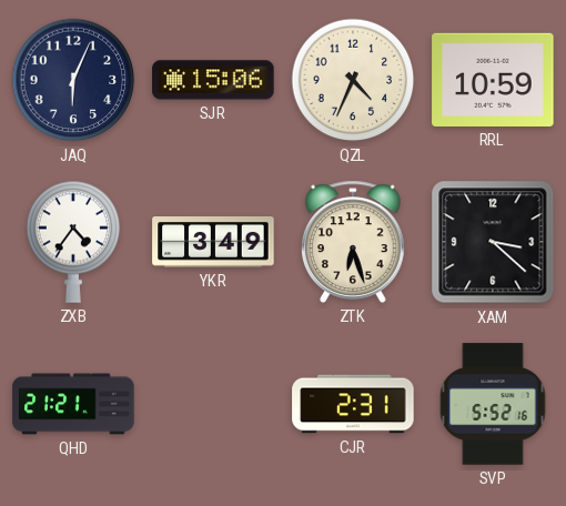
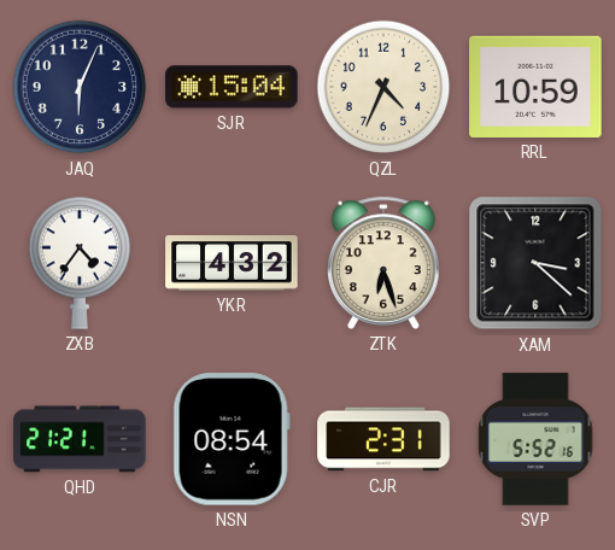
SJR: 15:06 -> 15:04
YKR: 3:49 -> 4:32
NSN: none -> 08:54
